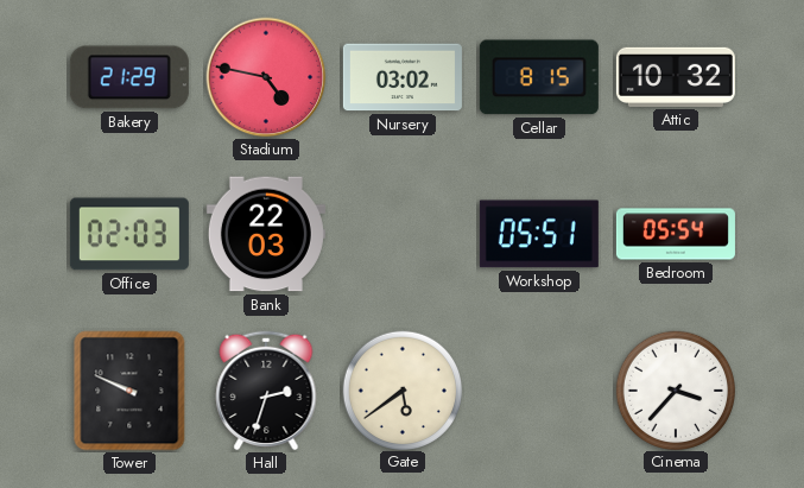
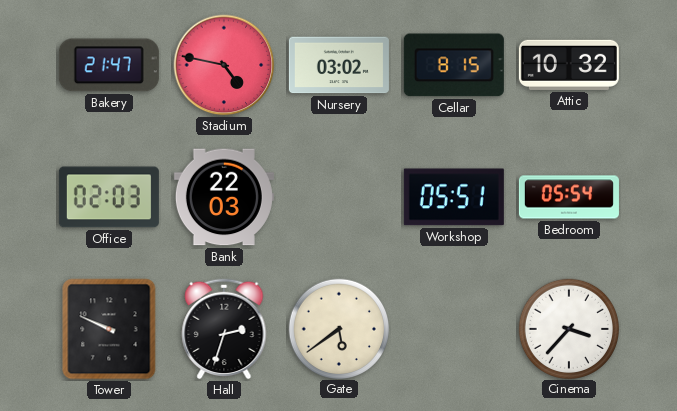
Bakery: 21:29 -> 21:47
